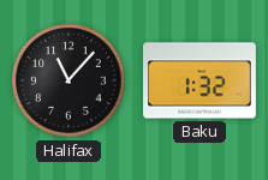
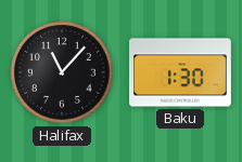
Baku: 1:32 -> 1:30
